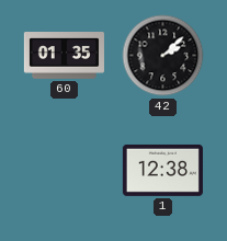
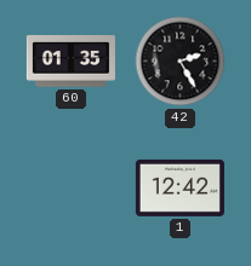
42: 2:08 -> 2:25
1: 12:38 -> 12:42
